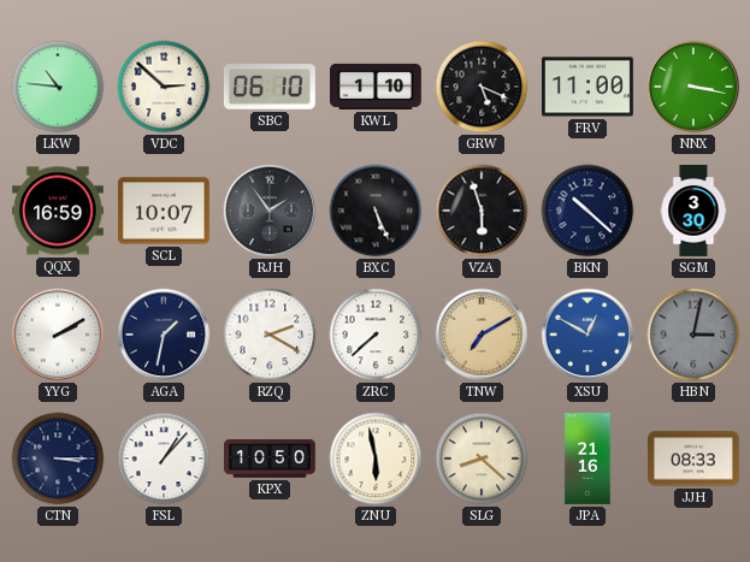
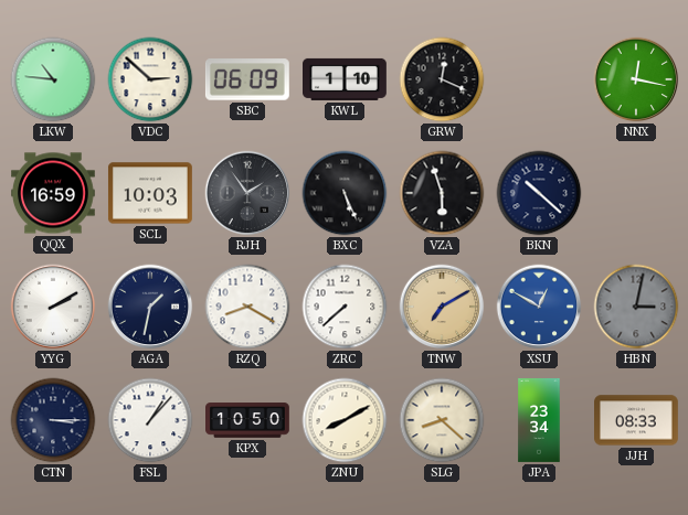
SBC: 06:10 -> 06:09
GRW: 5:19 -> 12:19
FRV: 11:00 -> none
NNX: 3:17 -> 12:17
SCL: 10:07 -> 10:03
SGM: 3:30 -> none
RZQ: 2:20 -> 8:20
ZNU: 5:58 -> 8:10
JPA: 21:16 -> 23:34
